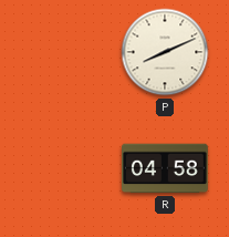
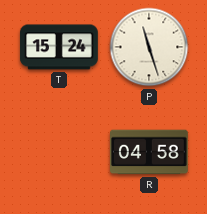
T: none -> 15:24
P: 8:11 -> 11:27
